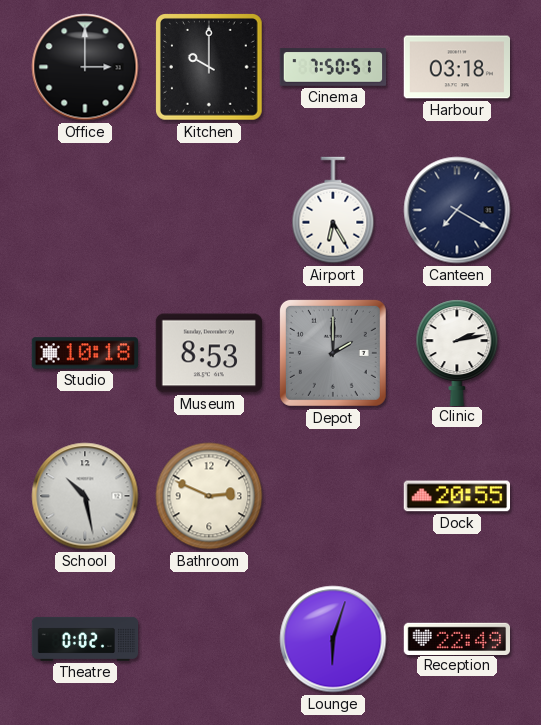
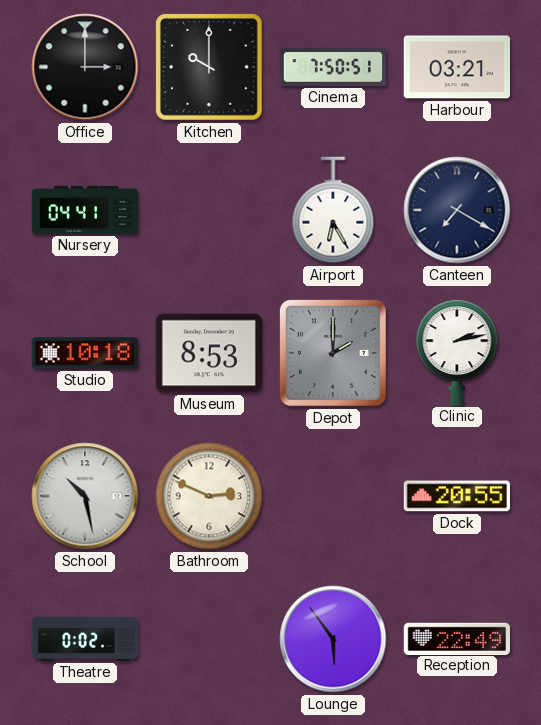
Harbour: 03:18 -> 03:21
Nursery: none -> 04:41
Lounge: 6:03 -> 5:54
